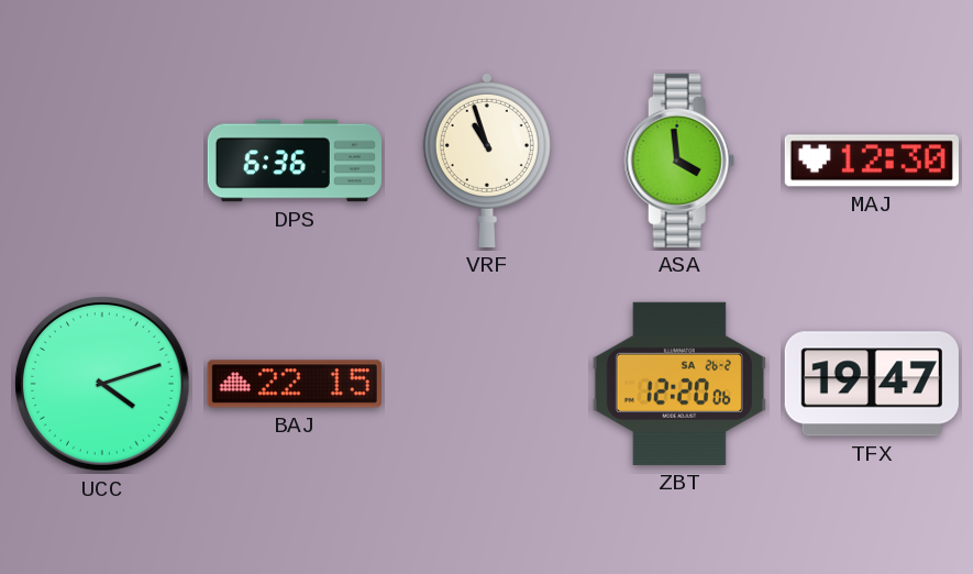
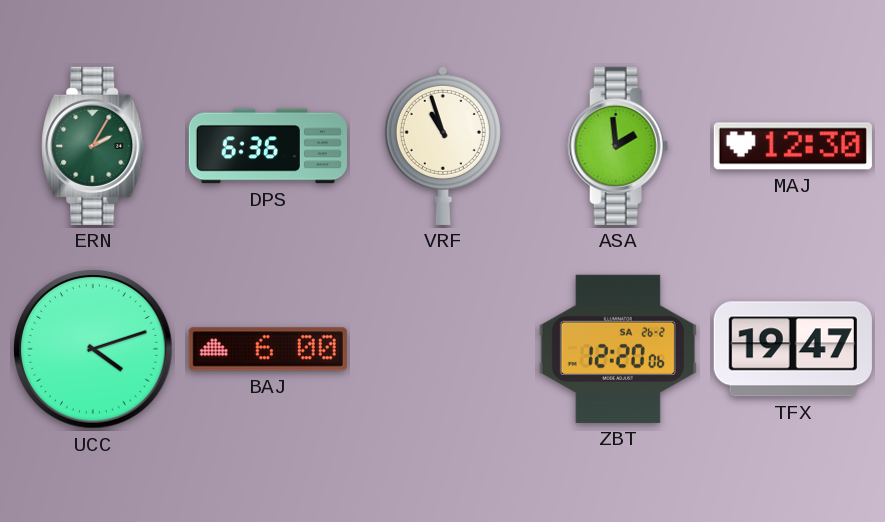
ERN: none -> 2:05
ASA: 3:59 -> 1:59
BAJ: 22:15 -> 6:00
